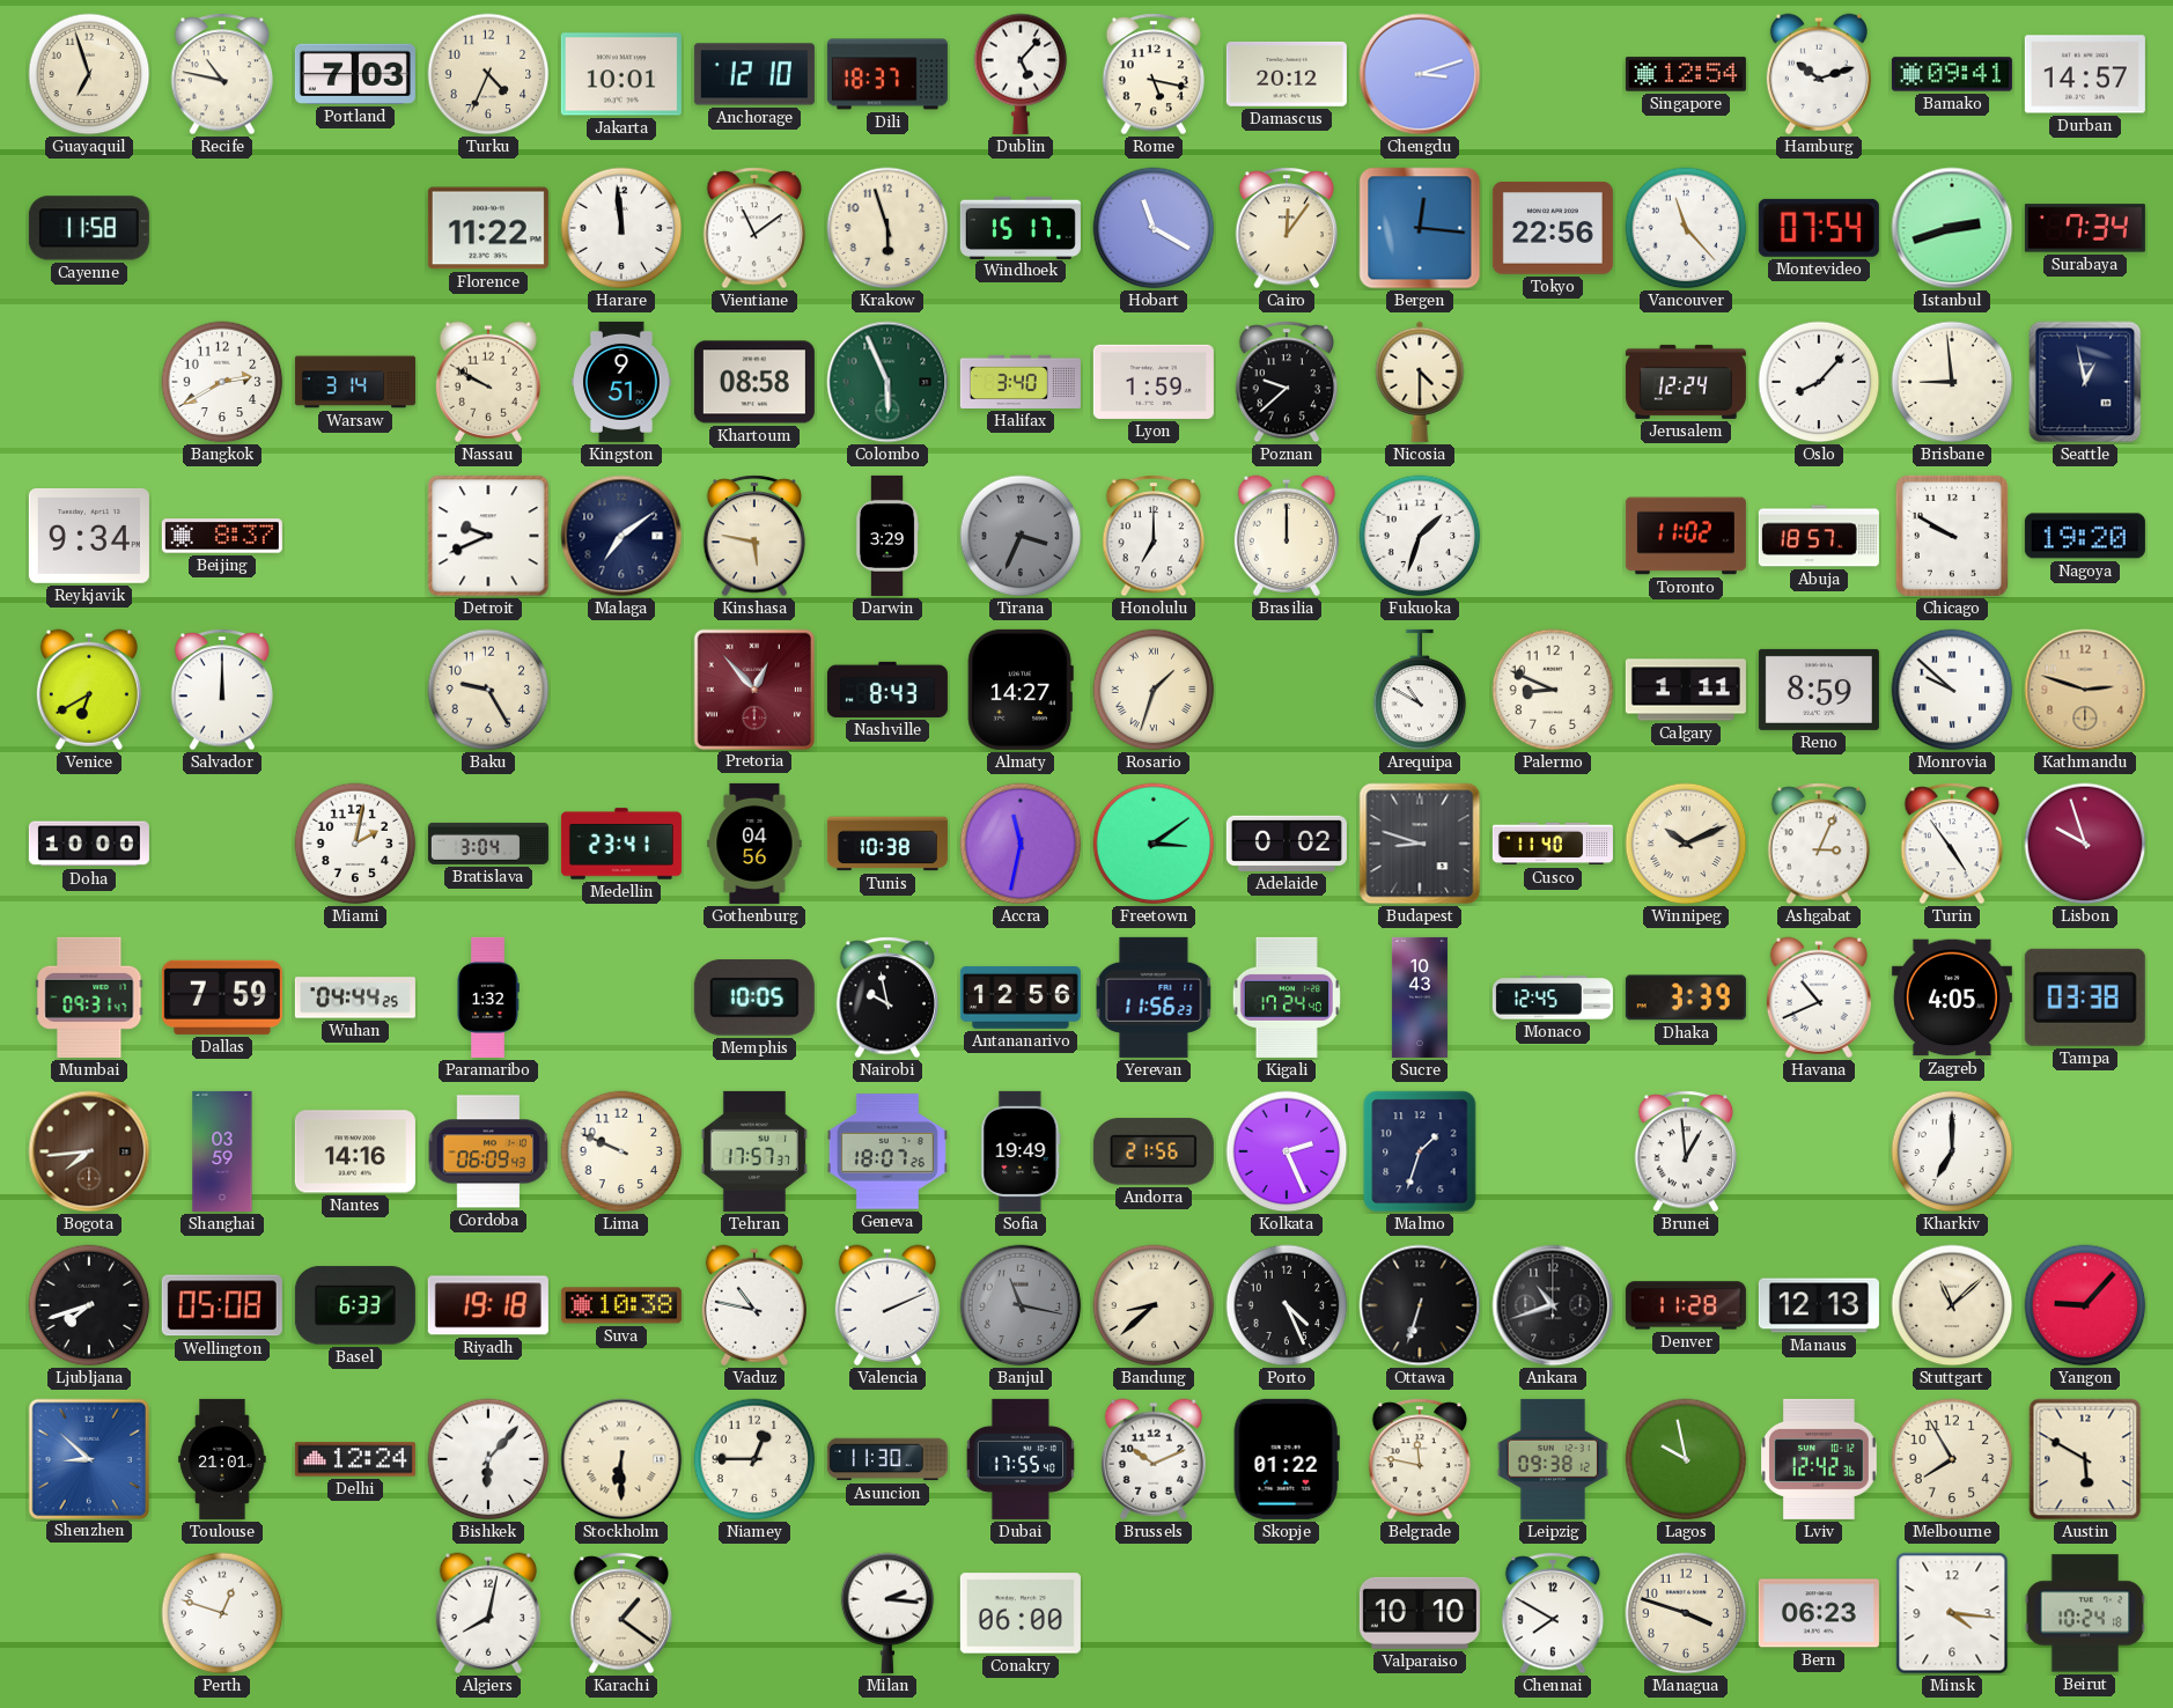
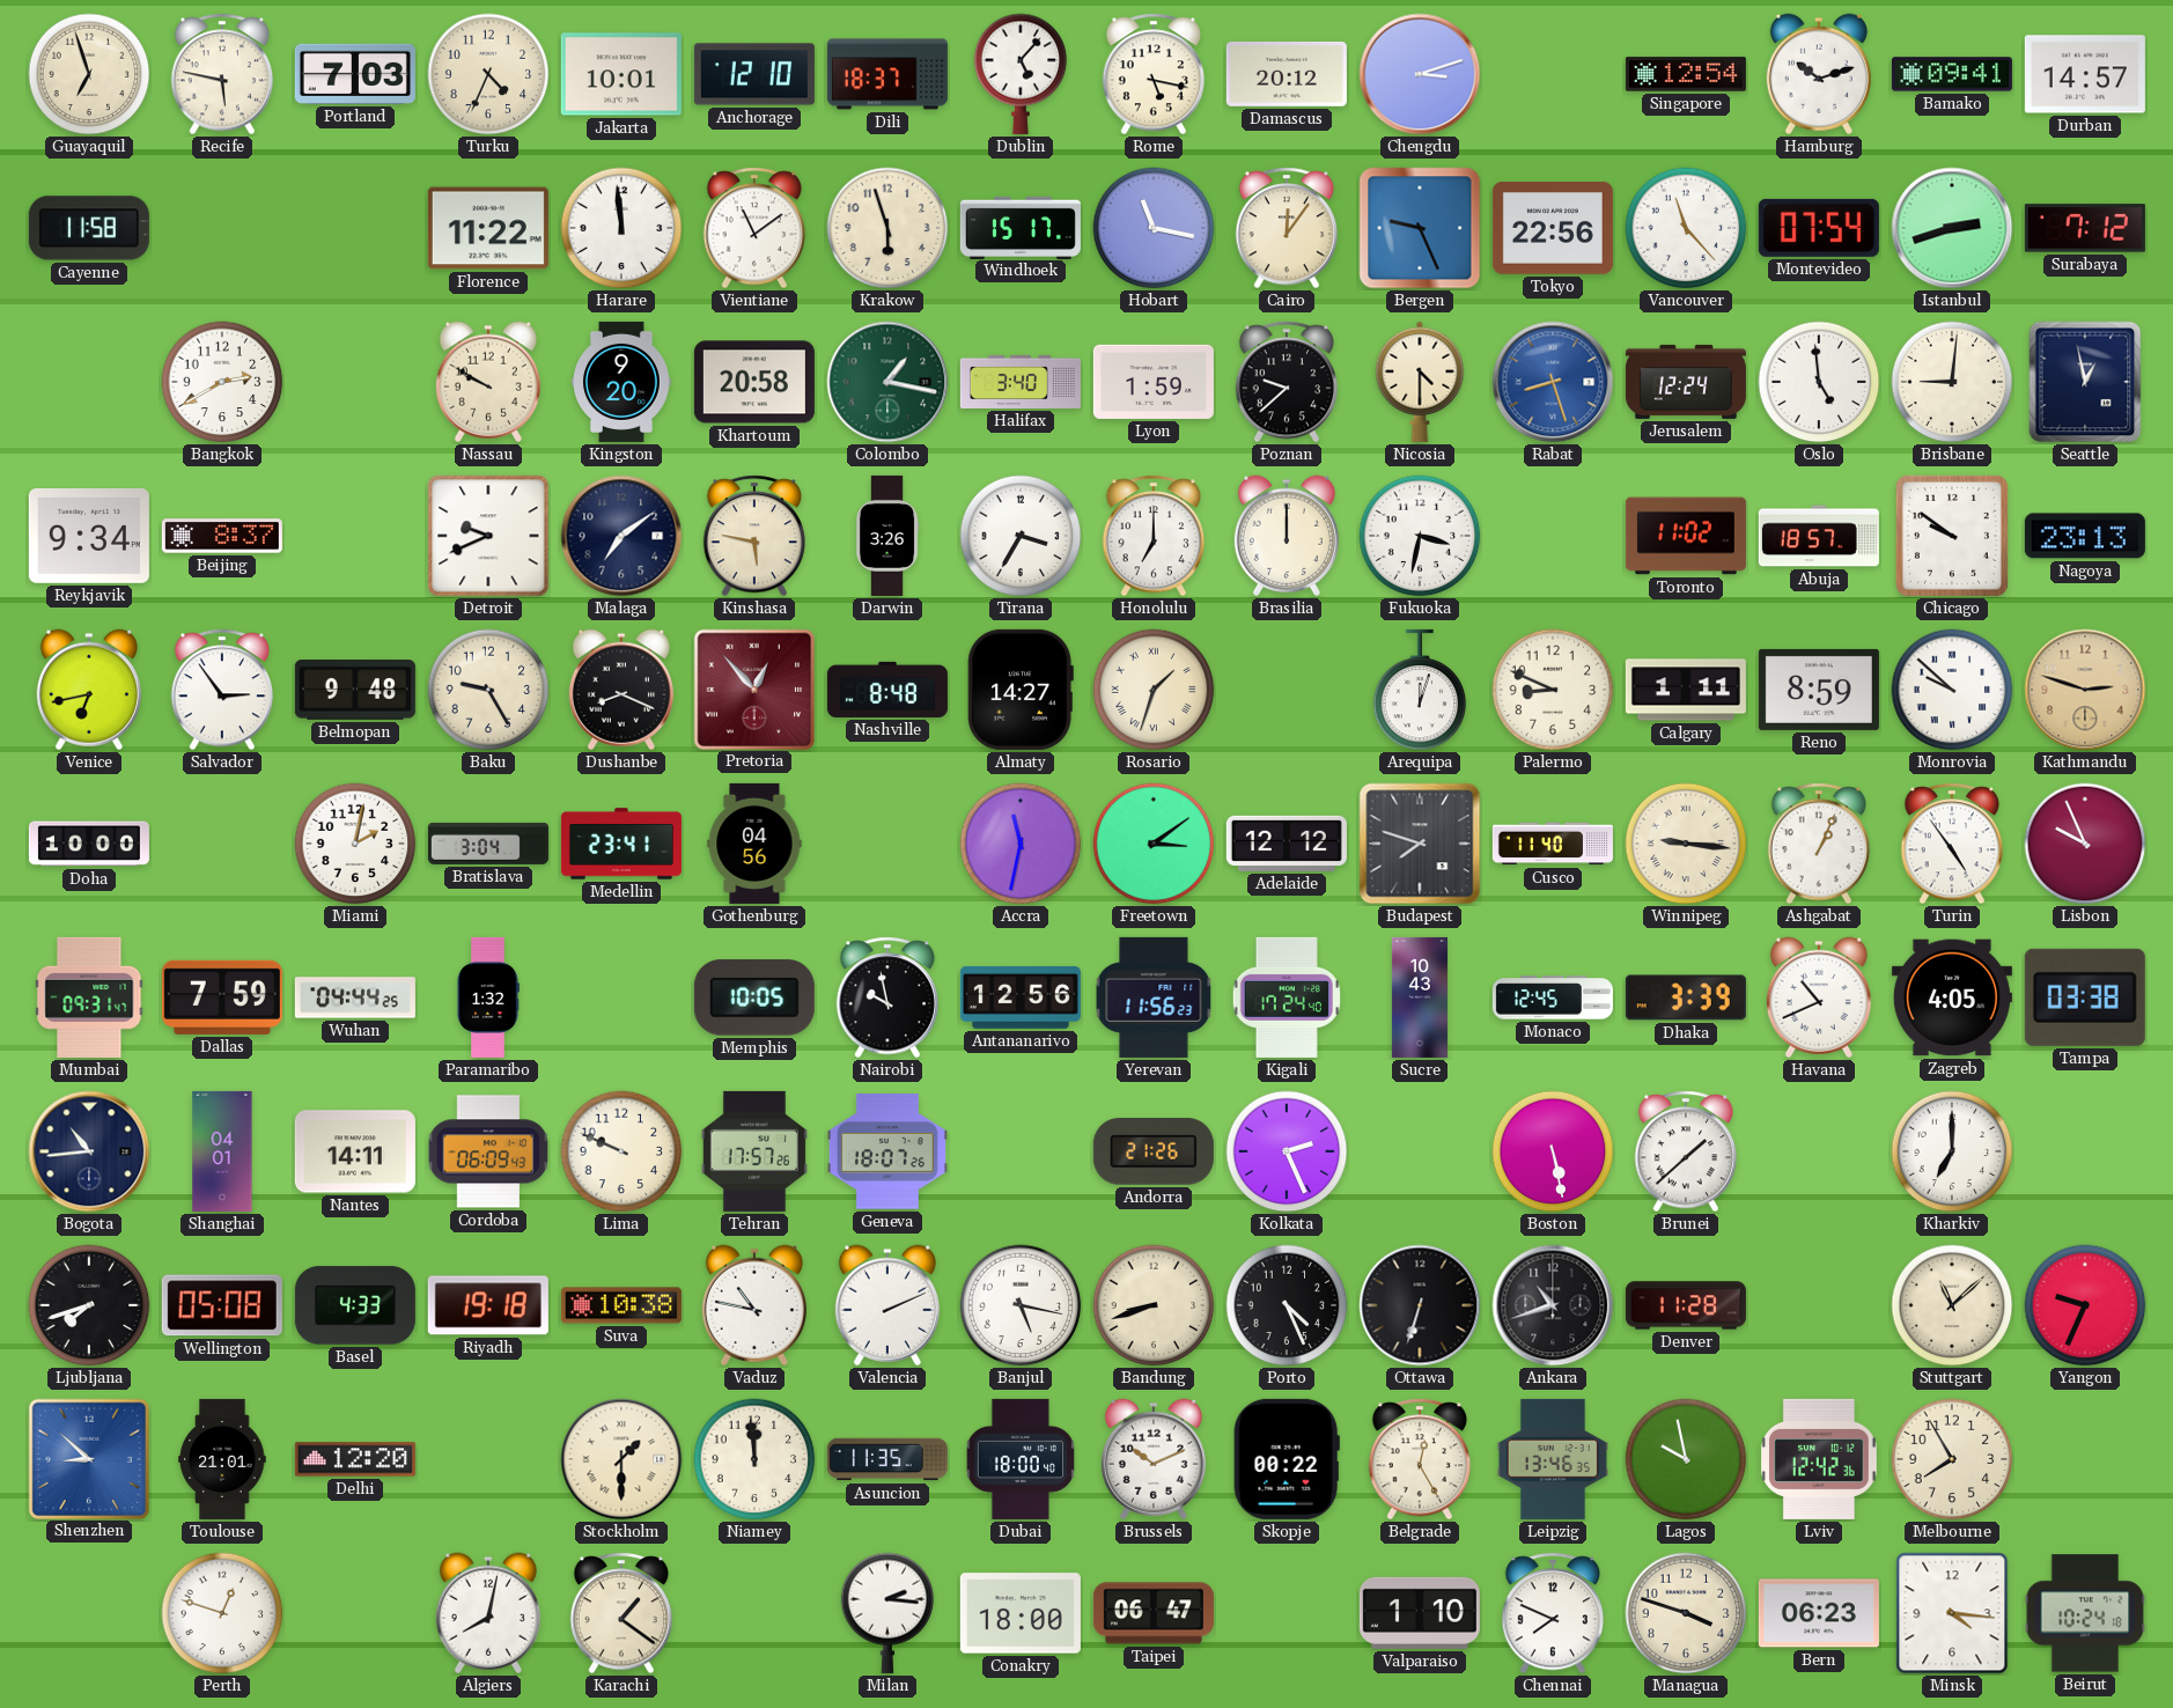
Recife: 10:47 -> 5:47
Hobart: 11:20 -> 11:17
Bergen: 12:16 -> 9:26
Surabaya: 7:34 -> 7:12
Warsaw: 3:14 -> none
Kingston: 9:51 -> 9:20
Khartoum: 08:58 -> 20:58
Colombo: 5:56 -> 1:17
Rabat: none -> 8:27
Oslo: 8:07 -> 4:59
Brisbane: 8:59 -> 9:01
Darwin: 3:29 -> 3:26
Tirana: 3:34 -> 3:35
Tirana dial: grey -> white
Fukuoka: 1:33 -> 3:32
Chicago: 9:50 -> 9:51
Nagoya: 19:20 -> 23:13
Venice: 6:40 -> 6:43
Salvador: 12:00 -> 2:54
Belmopan: none -> 9:48
Dushanbe: none -> 8:19
Nashville: 8:43 -> 8:48
Arequipa: 10:50 -> 12:03
Tunis: 10:38 -> none
Adelaide: 0:02 -> 12:12
Budapest: 8:48 -> 7:48
Winnipeg: 10:11 -> 9:16
Ashgabat: 3:04 -> 1:04
Lisbon: 9:57 -> 9:56
Bogota: 7:44 -> 10:44
Bogota dial: brown -> navy
Shanghai: 03:59 -> 04:01
Nantes: 14:16 -> 14:11
Tehran: 17:57:37 -> 17:57:26
Sofia: 19:49 -> none
Andorra: 21:56 -> 21:26
Malmo: 1:33 -> none
Boston: none -> 5:28
Brunei: 12:59 -> 1:38
Basel: 6:33 -> 4:33
Banjul: 11:17 -> 5:17
Banjul dial: grey -> white
Bandung: 8:38 -> 8:42
Manaus: 12:13 -> none
Yangon: 9:07 -> 9:34
Delhi: 12:24 -> 12:20
Bishkek: 6:07 -> none
Stockholm: 6:30 -> 1:30
Niamey: 12:45 -> 11:59
Asuncion: 11:30 -> 11:35
Dubai: 17:55 -> 18:00
Skopje: 01:22 -> 00:22
Belgrade: 11:47 -> 12:25
Leipzig: 09:38 -> 13:46
Austin: 5:50 -> none
Conakry: 06:00 -> 18:00
Taipei: none -> 06:47
Valparaiso: 10:10 -> 1:10
Chennai: 7:50 -> 7:49
